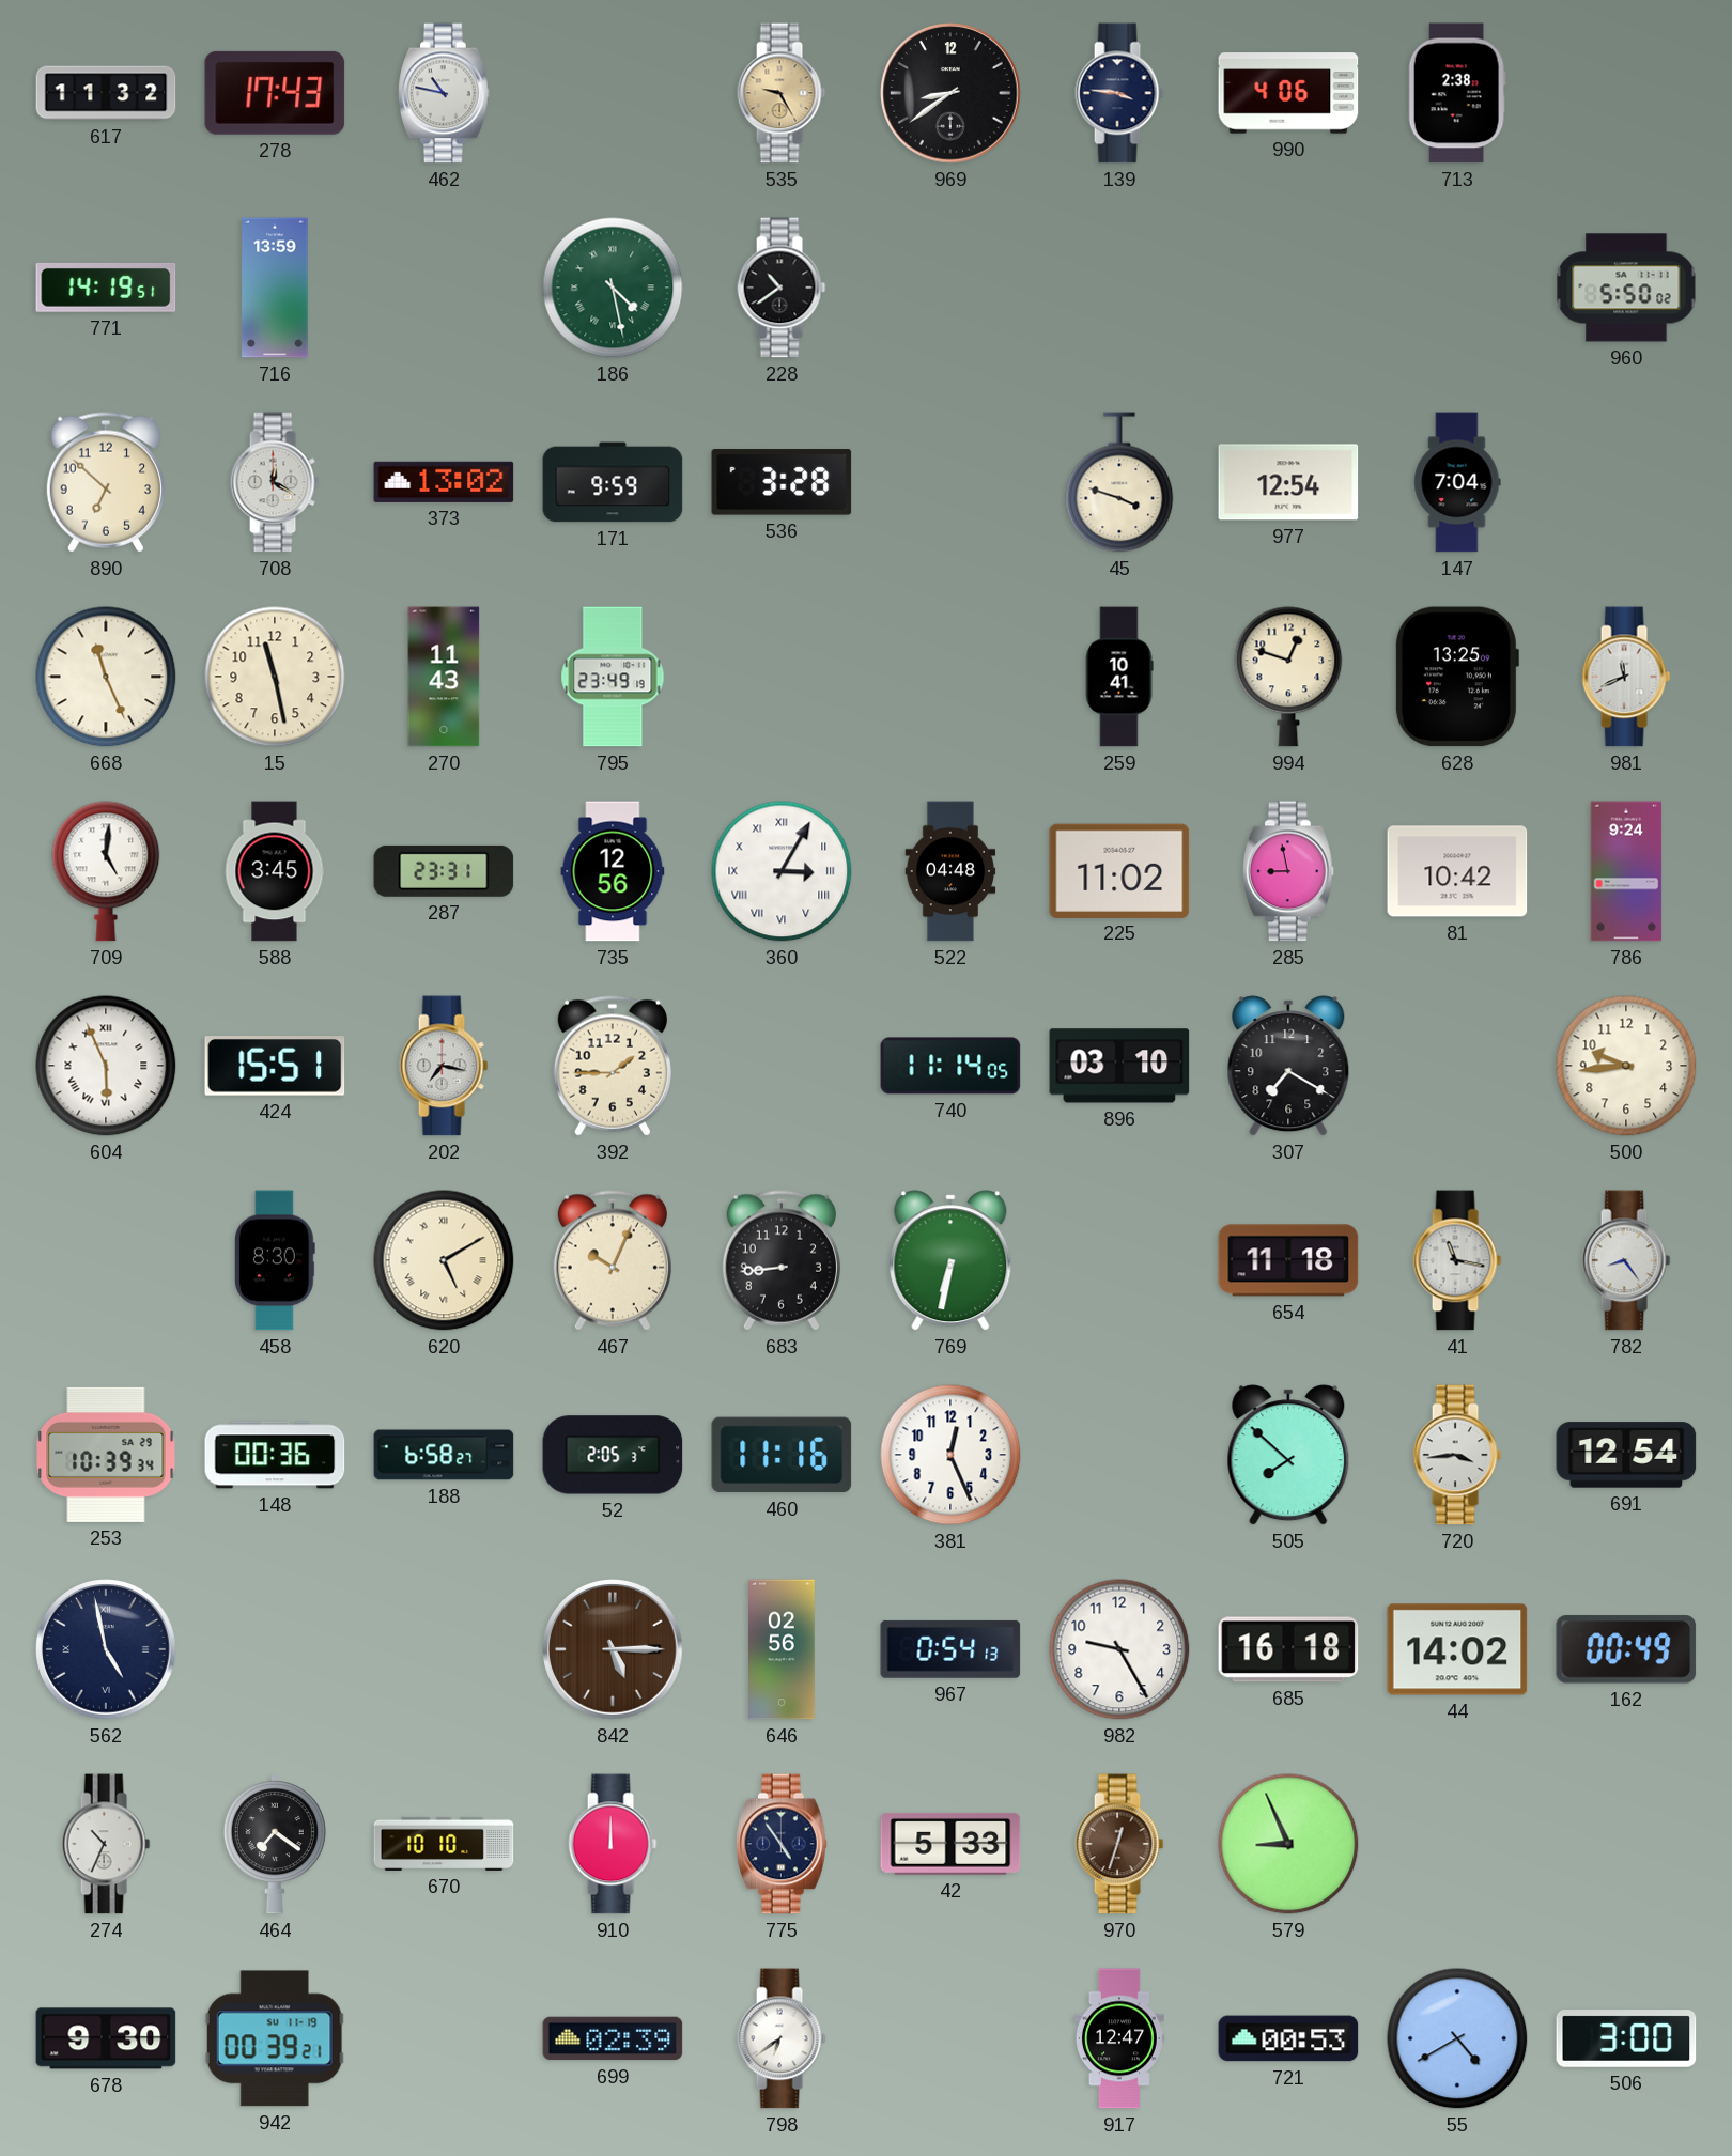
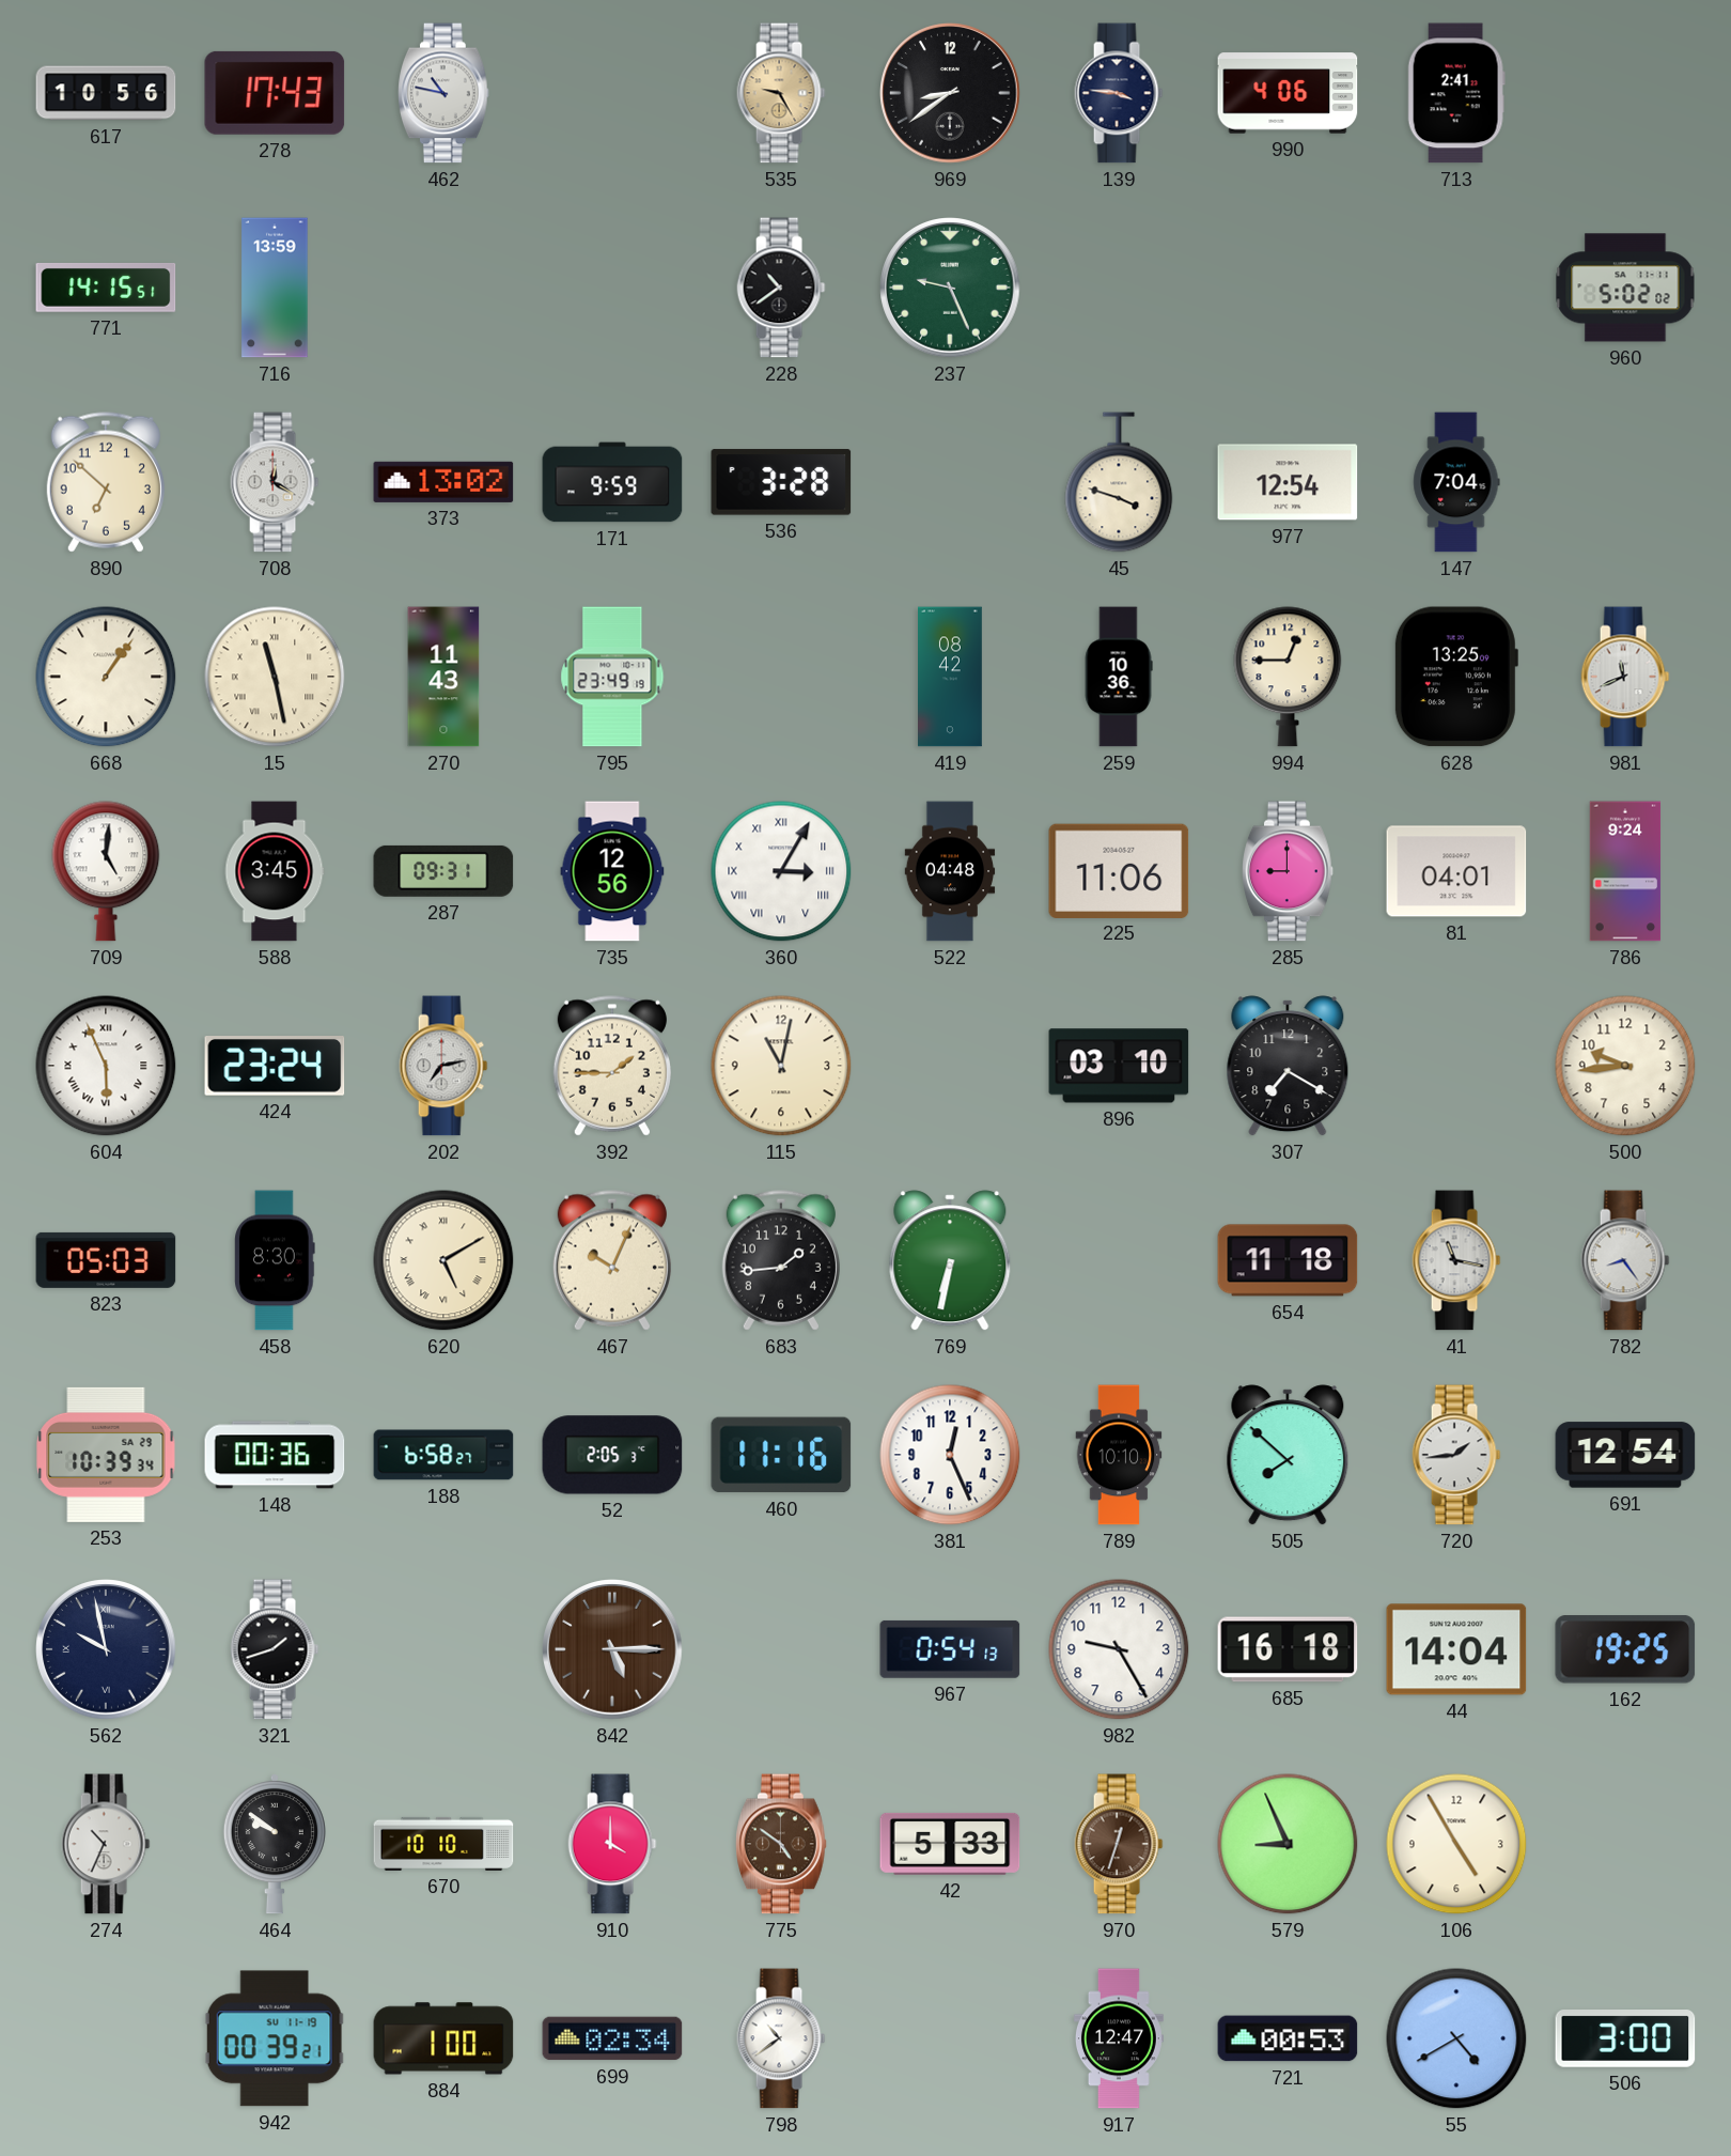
617: 11:32 -> 10:56
713: 2:38 -> 2:41
771: 14:19 -> 14:15
186: 4:28 -> none
237: none -> 9:26
960: 5:50 -> 5:02
668: 11:26 -> 1:06
15 numerals: Arabic -> Roman
419: none -> 08:42
259: 10:41 -> 10:36
994: 12:48 -> 12:45
287: 23:31 -> 09:31
225: 11:02 -> 11:06
285: 8:58 -> 9:00
81: 10:42 -> 04:01
424: 15:51 -> 23:24
202: 7:17 -> 7:13
115: none -> 11:02
740: 11:14 -> none
823: none -> 05:03
683: 8:44 -> 1:44
789: none -> 10:10
720: 3:44 -> 1:44
562: 4:58 -> 9:58
321: none -> 1:42
646: 02:56 -> none
44: 14:02 -> 14:04
162: 00:49 -> 19:25
464: 7:21 -> 9:51
910: 12:00 -> 4:00
775: 4:54 -> 4:51
775 dial: navy -> brown
106: none -> 4:55
678: 9:30 -> none
884: none -> 1:00
699: 02:39 -> 02:34
798: 6:39 -> 10:39
